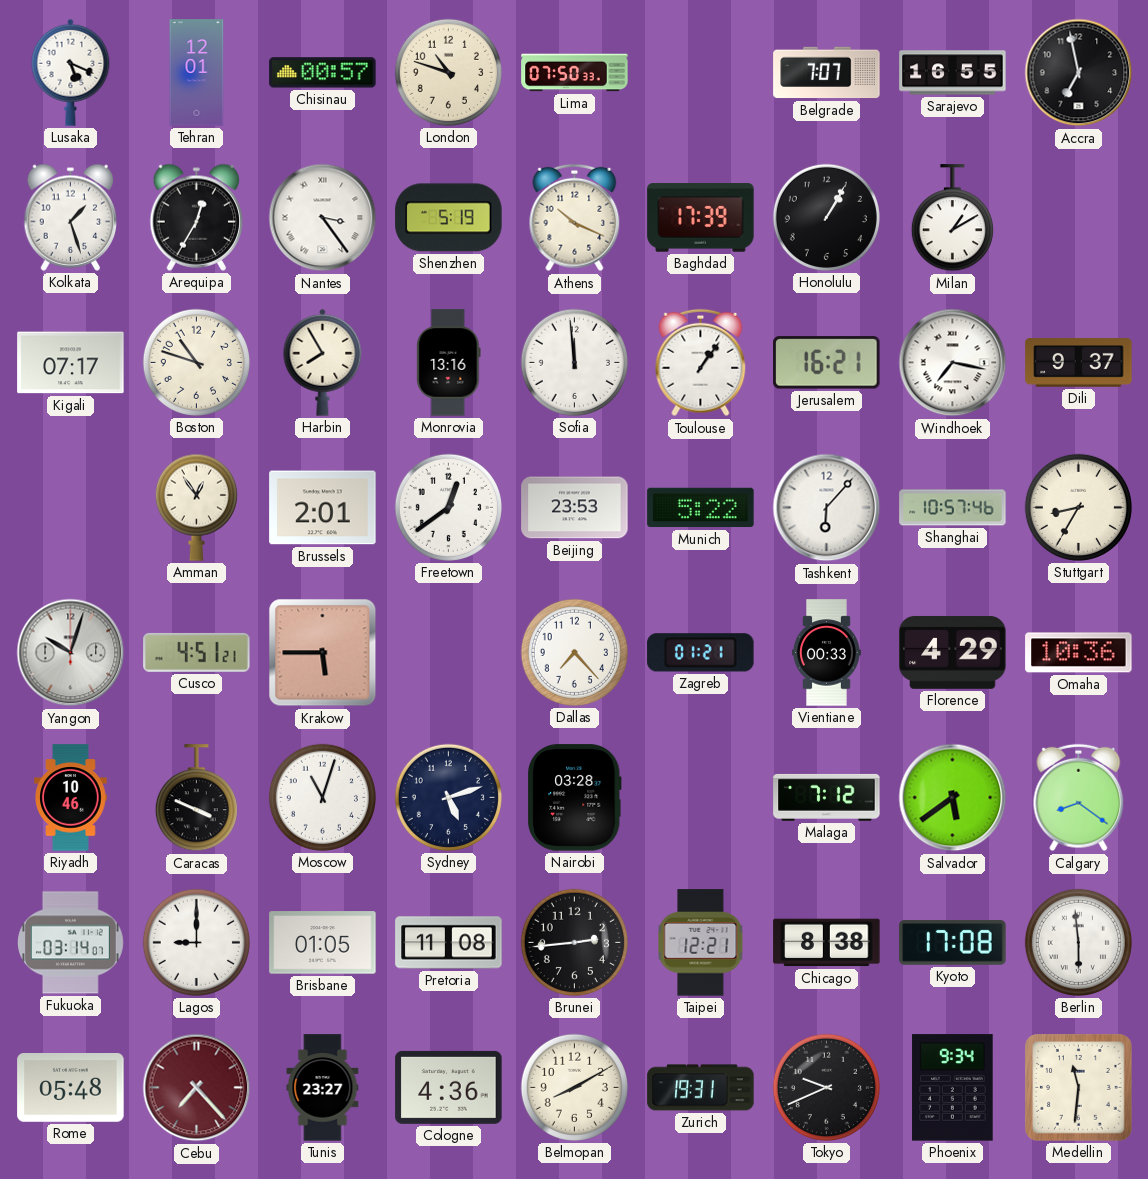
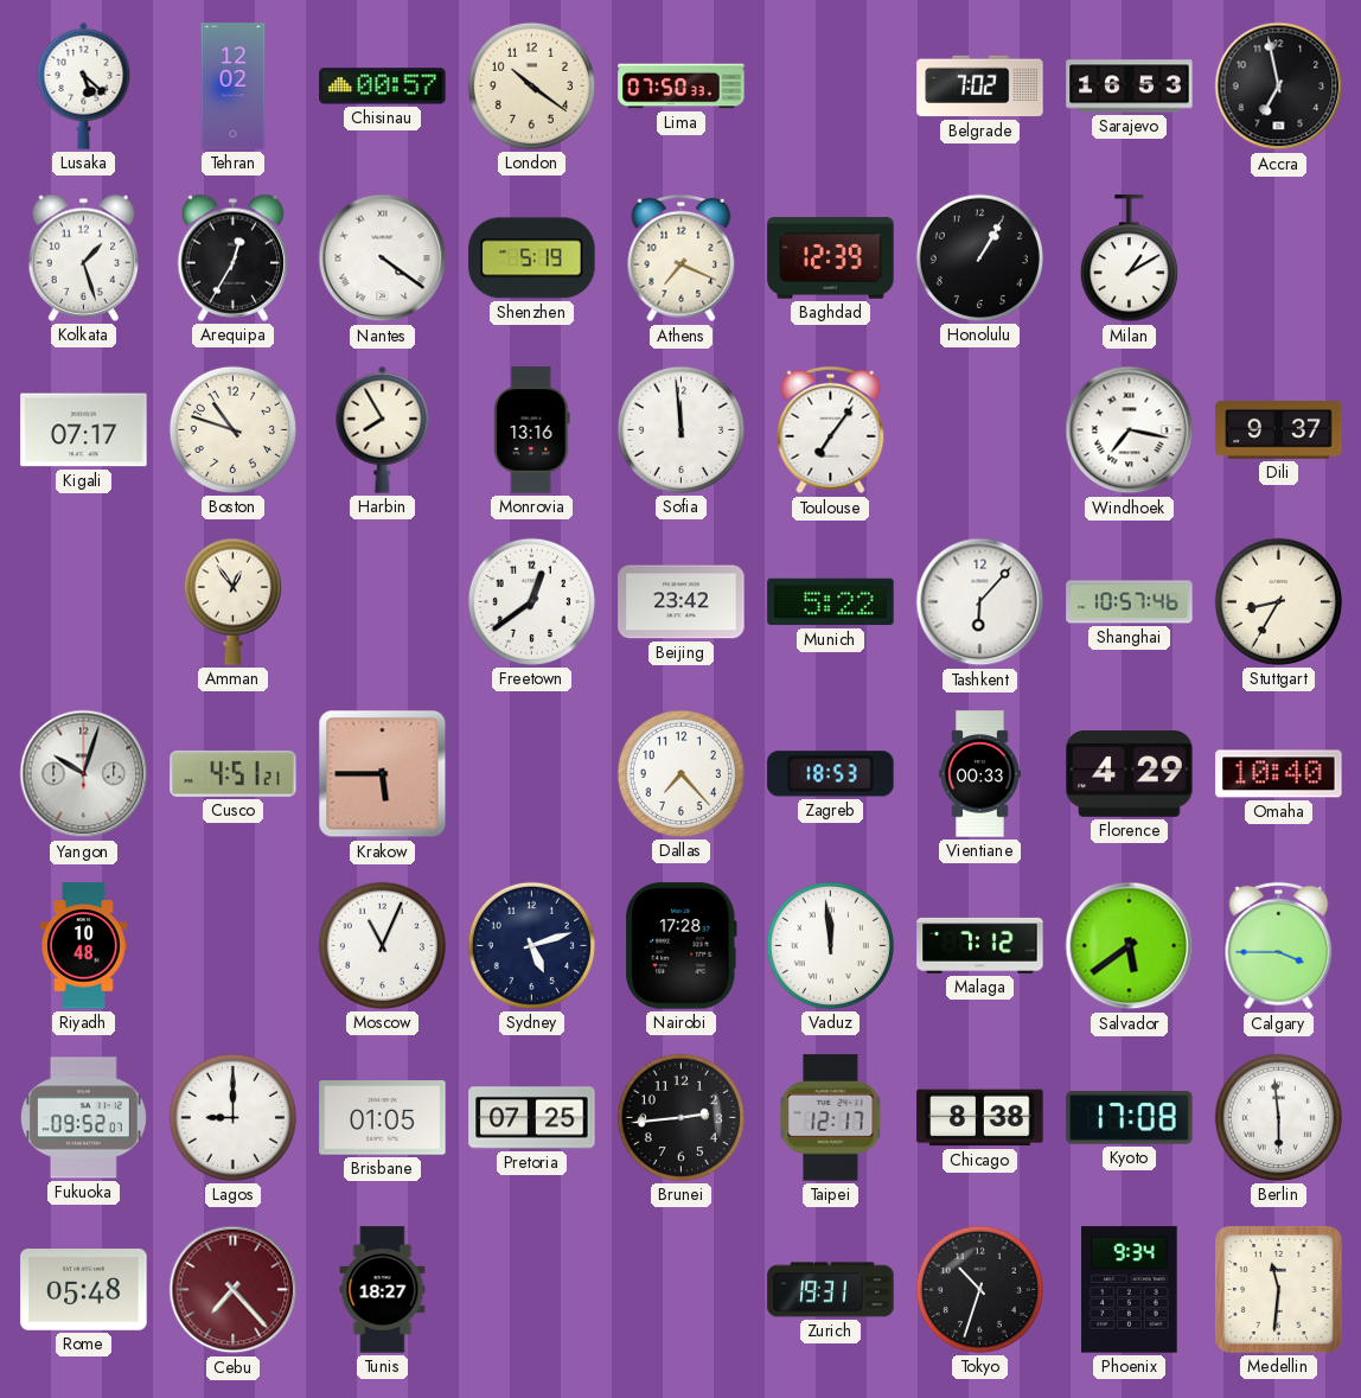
Lusaka: 5:19 -> 5:22
Tehran: 12:01 -> 12:02
London: 10:48 -> 10:21
Belgrade: 7:07 -> 7:02
Sarajevo: 16:55 -> 16:53
Nantes: 3:24 -> 4:21
Athens: 10:19 -> 7:19
Baghdad: 17:39 -> 12:39
Toulouse: 1:06 -> 7:06
Jerusalem: 16:21 -> none
Brussels: 2:01 -> none
Beijing: 23:53 -> 23:42
Zagreb: 01:21 -> 18:53
Omaha: 10:36 -> 10:40
Riyadh: 10:46 -> 10:48
Caracas: 3:49 -> none
Moscow: 11:03 -> 11:04
Nairobi: 03:28 -> 17:28
Vaduz: none -> 11:59
Calgary: 8:21 -> 3:45
Fukuoka: 03:14 -> 09:52
Pretoria: 11:08 -> 07:25
Taipei: 12:21 -> 12:17
Tunis: 23:27 -> 18:27
Cologne: 4:36 -> none
Belmopan: 8:10 -> none
Tokyo: 9:41 -> 10:33
